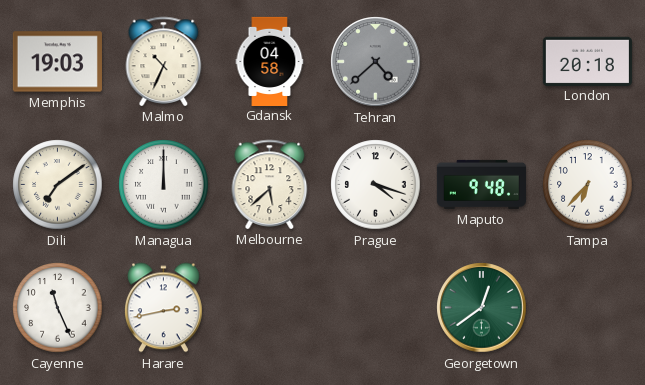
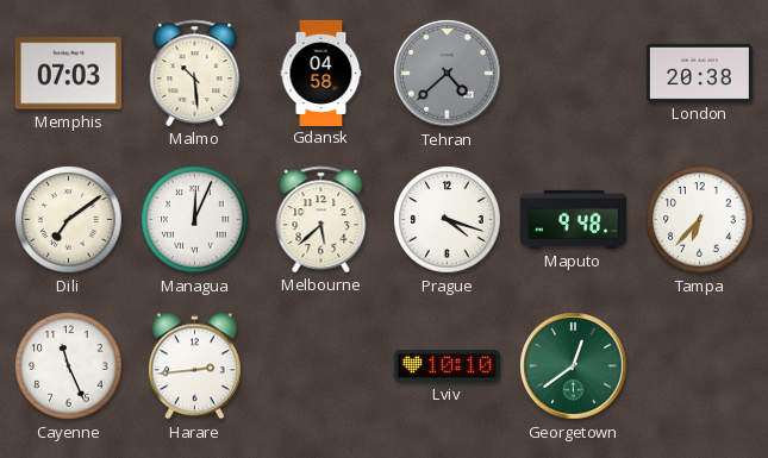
Memphis: 19:03 -> 07:03
Malmo: 10:34 -> 10:29
London: 20:18 -> 20:38
Managua: 12:00 -> 12:04
Harare: 2:43 -> 2:44
Lviv: none -> 10:10
